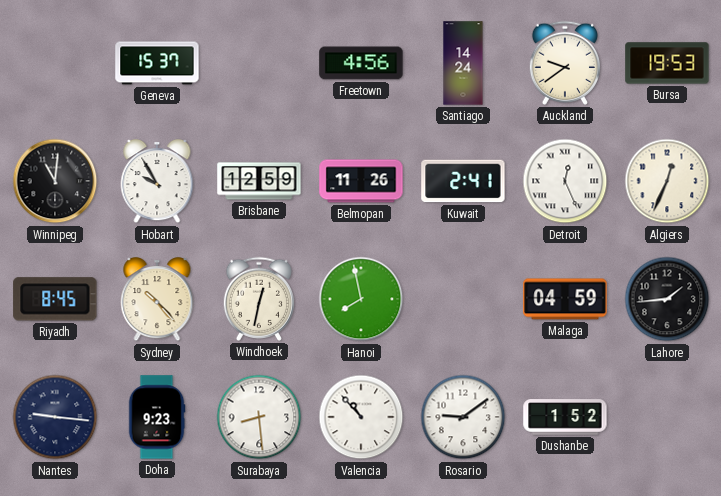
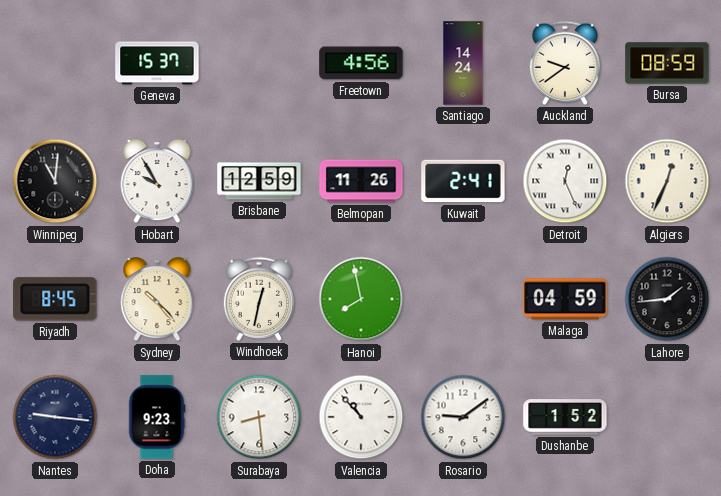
Bursa: 19:53 -> 08:59
